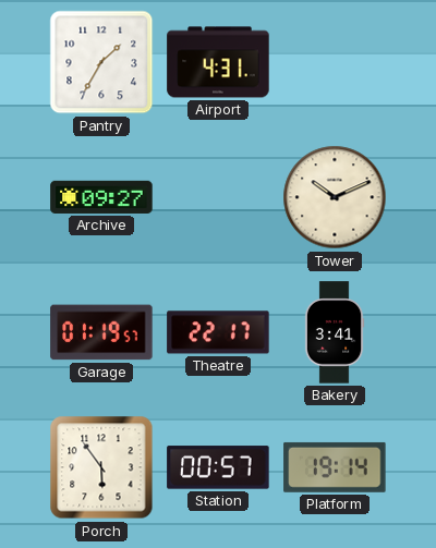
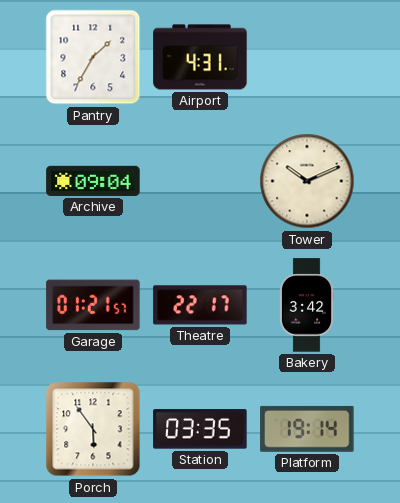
Archive: 09:27 -> 09:04
Garage: 01:19 -> 01:21
Bakery: 3:41 -> 3:42
Station: 00:57 -> 03:35
